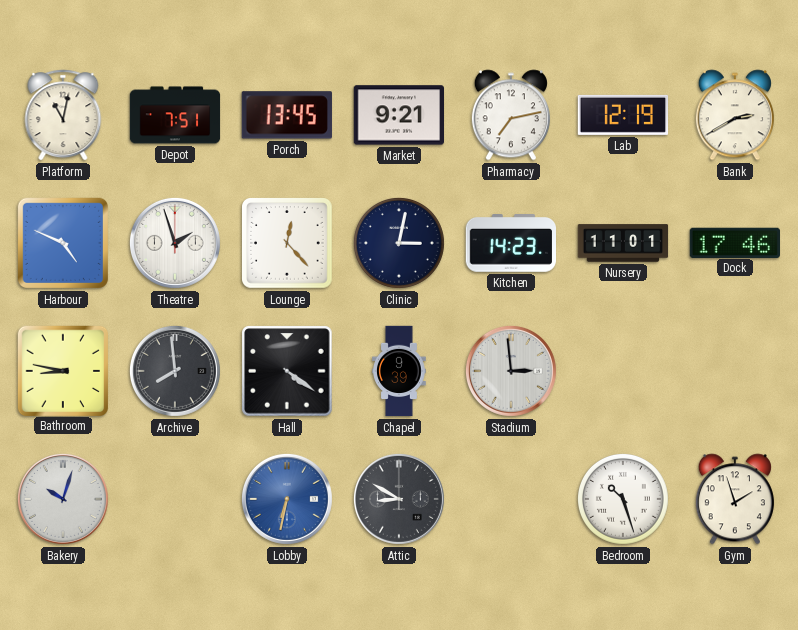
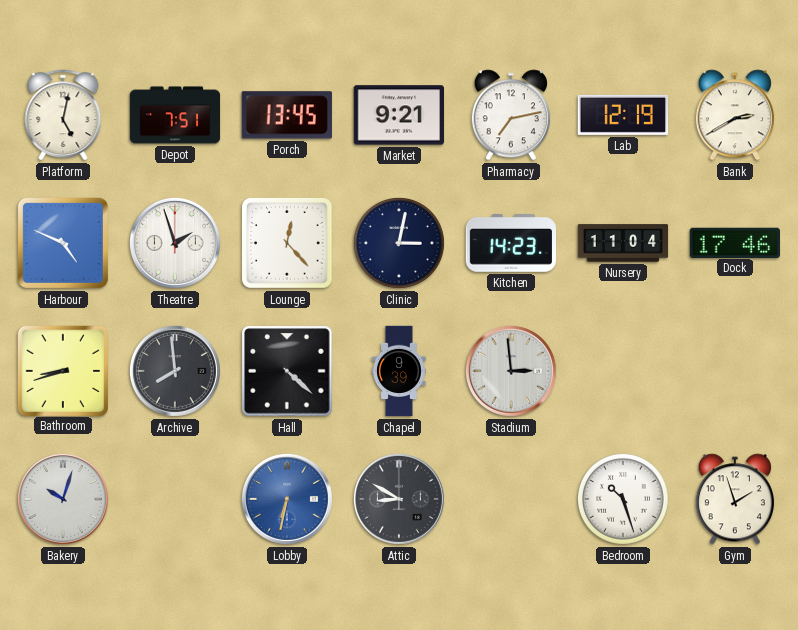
Platform: 11:02 -> 5:02
Nursery: 11:01 -> 11:04
Bathroom: 8:47 -> 8:42
Hall: 4:21 -> 4:22
